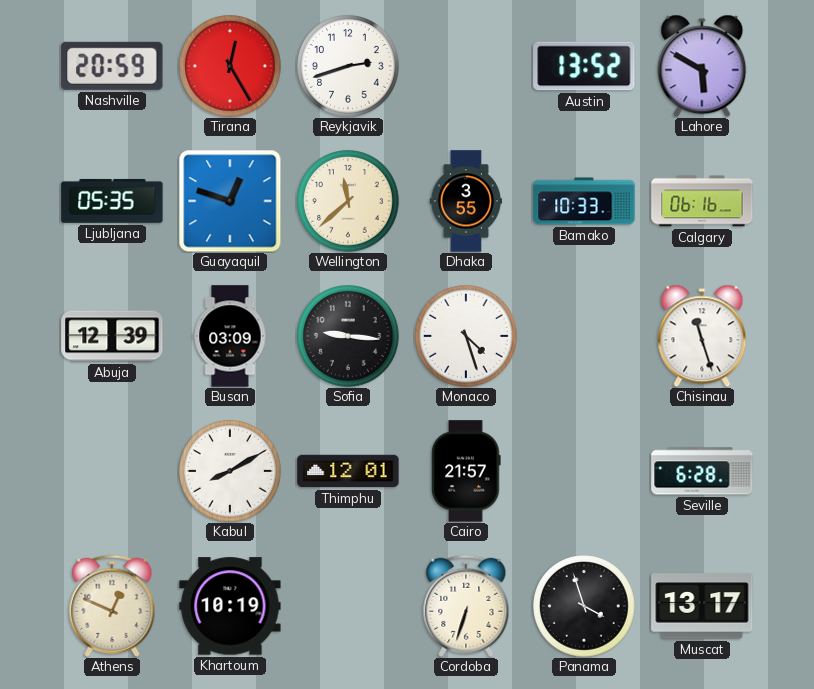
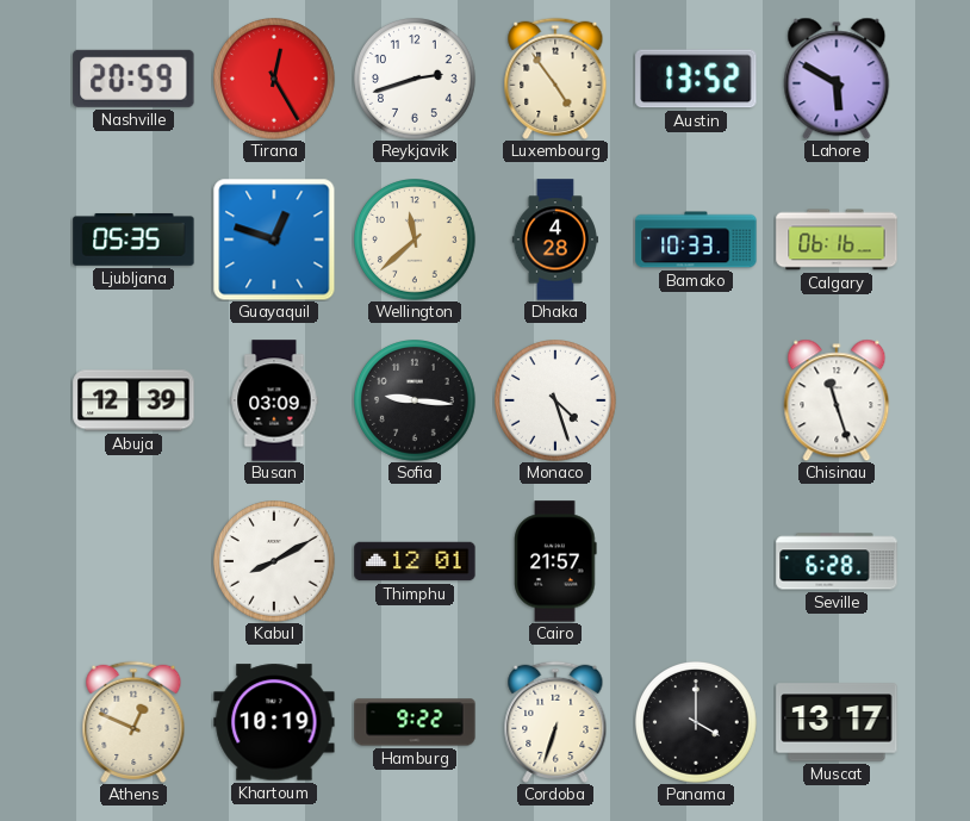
Luxembourg: none -> 4:54
Dhaka: 3:55 -> 4:28
Hamburg: none -> 9:22
Panama: 3:57 -> 4:00
